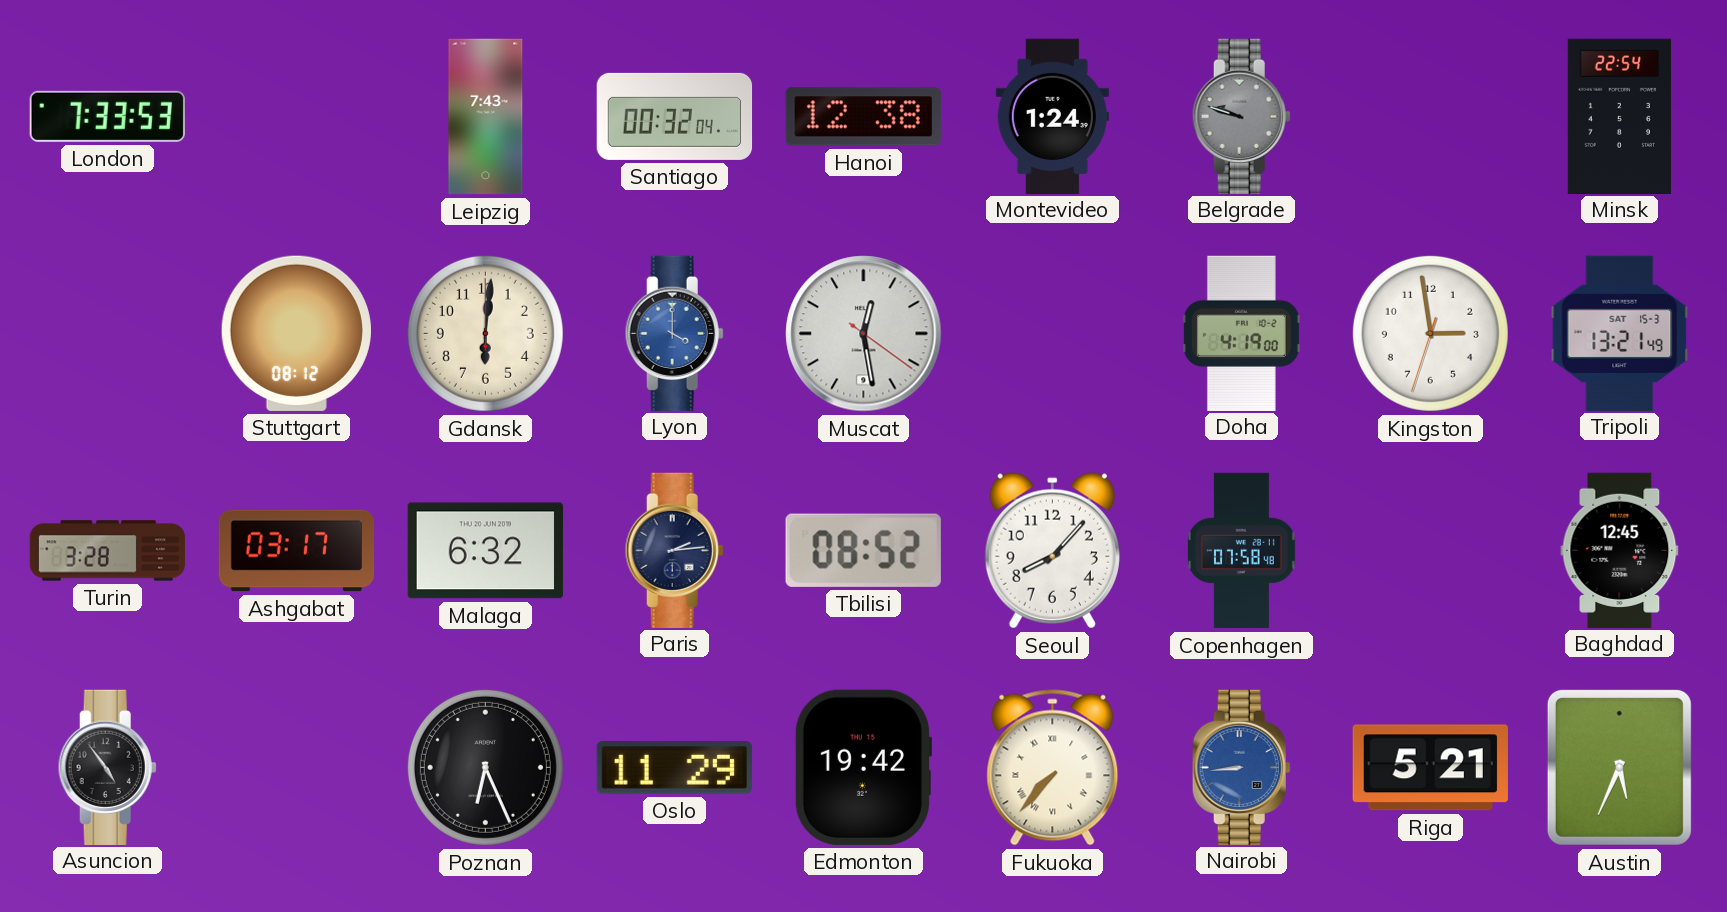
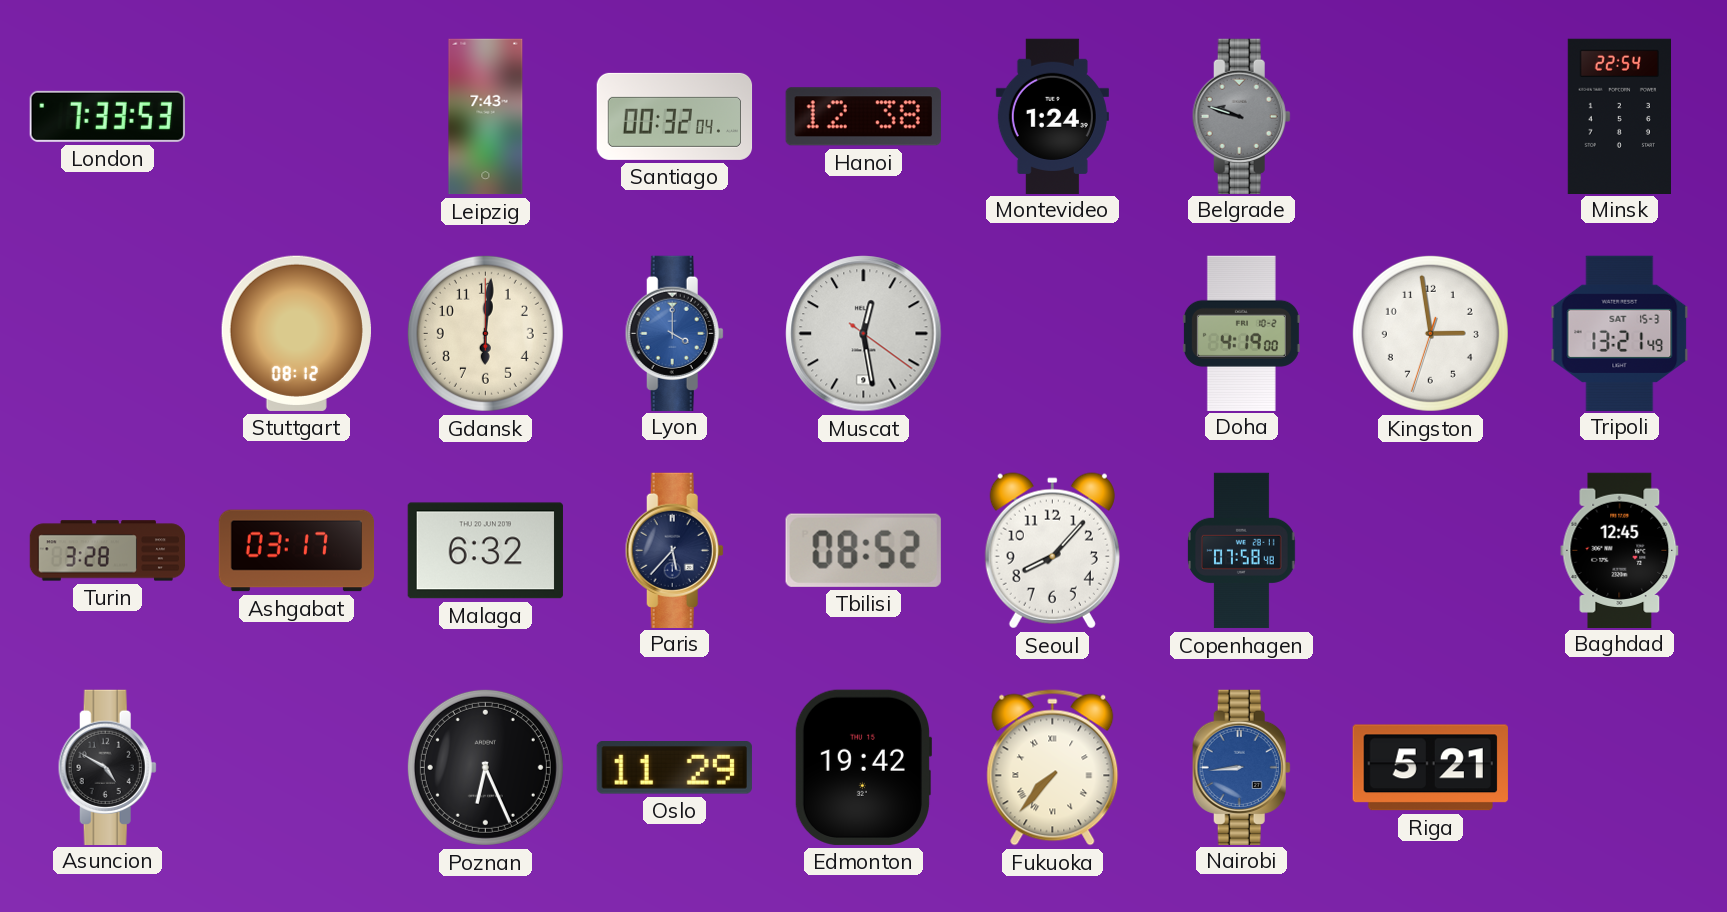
Paris: 2:14 -> 5:37
Asuncion: 4:54 -> 4:50
Austin: 5:34 -> none
